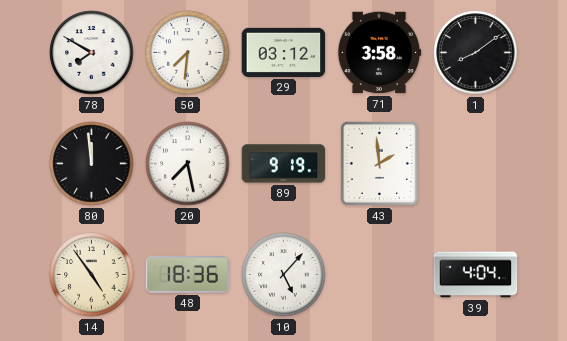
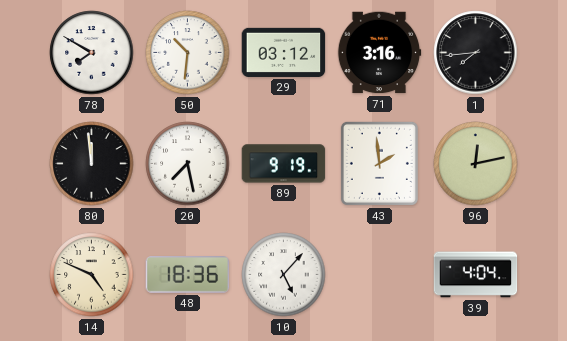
50: 7:31 -> 10:31
71: 3:58 -> 3:16
1: 8:09 -> 7:44
96: none -> 12:13
14: 4:54 -> 4:49
